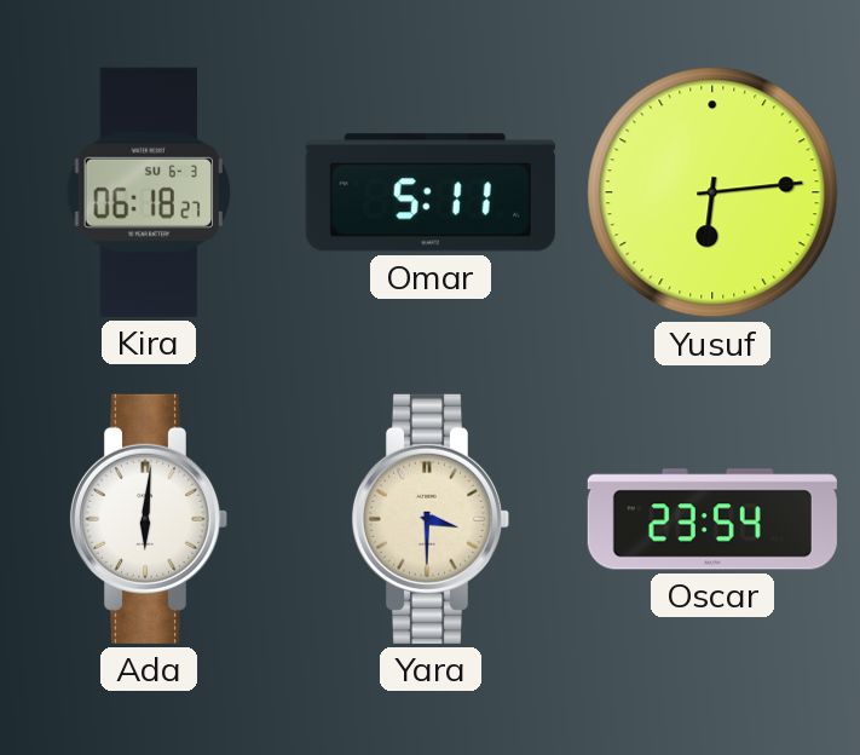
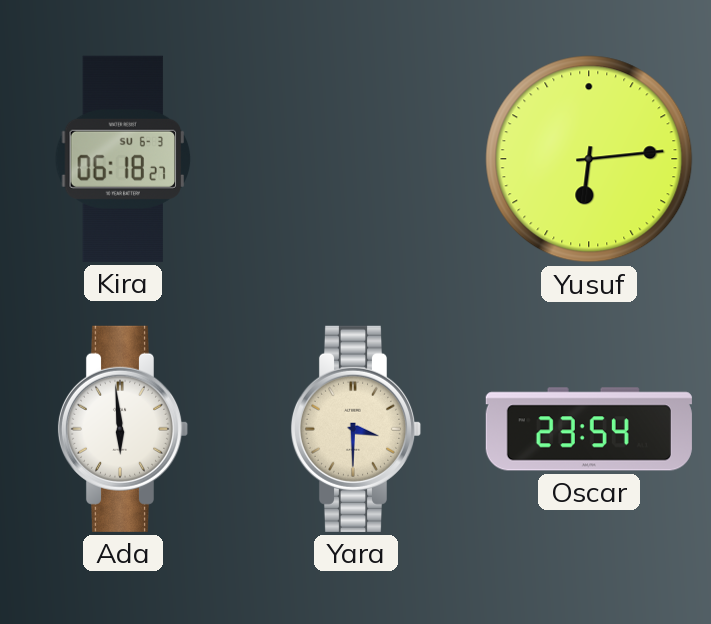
Omar: 5:11 -> none
Ada: 6:01 -> 5:59
